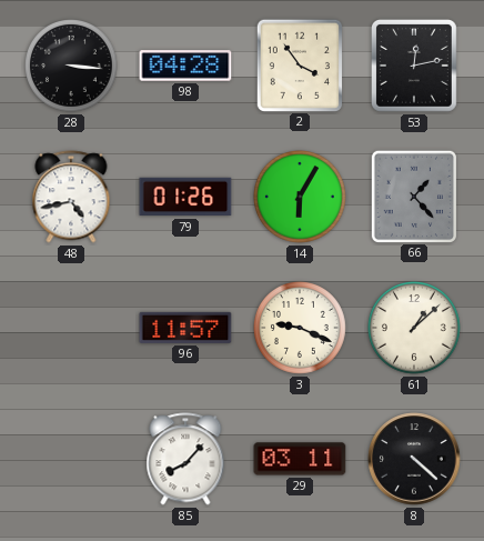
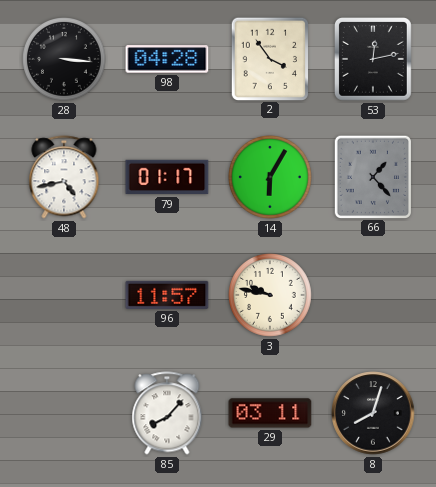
79: 01:26 -> 01:17
3: 9:19 -> 9:47
61: 1:08 -> none
8: 4:22 -> 8:03
